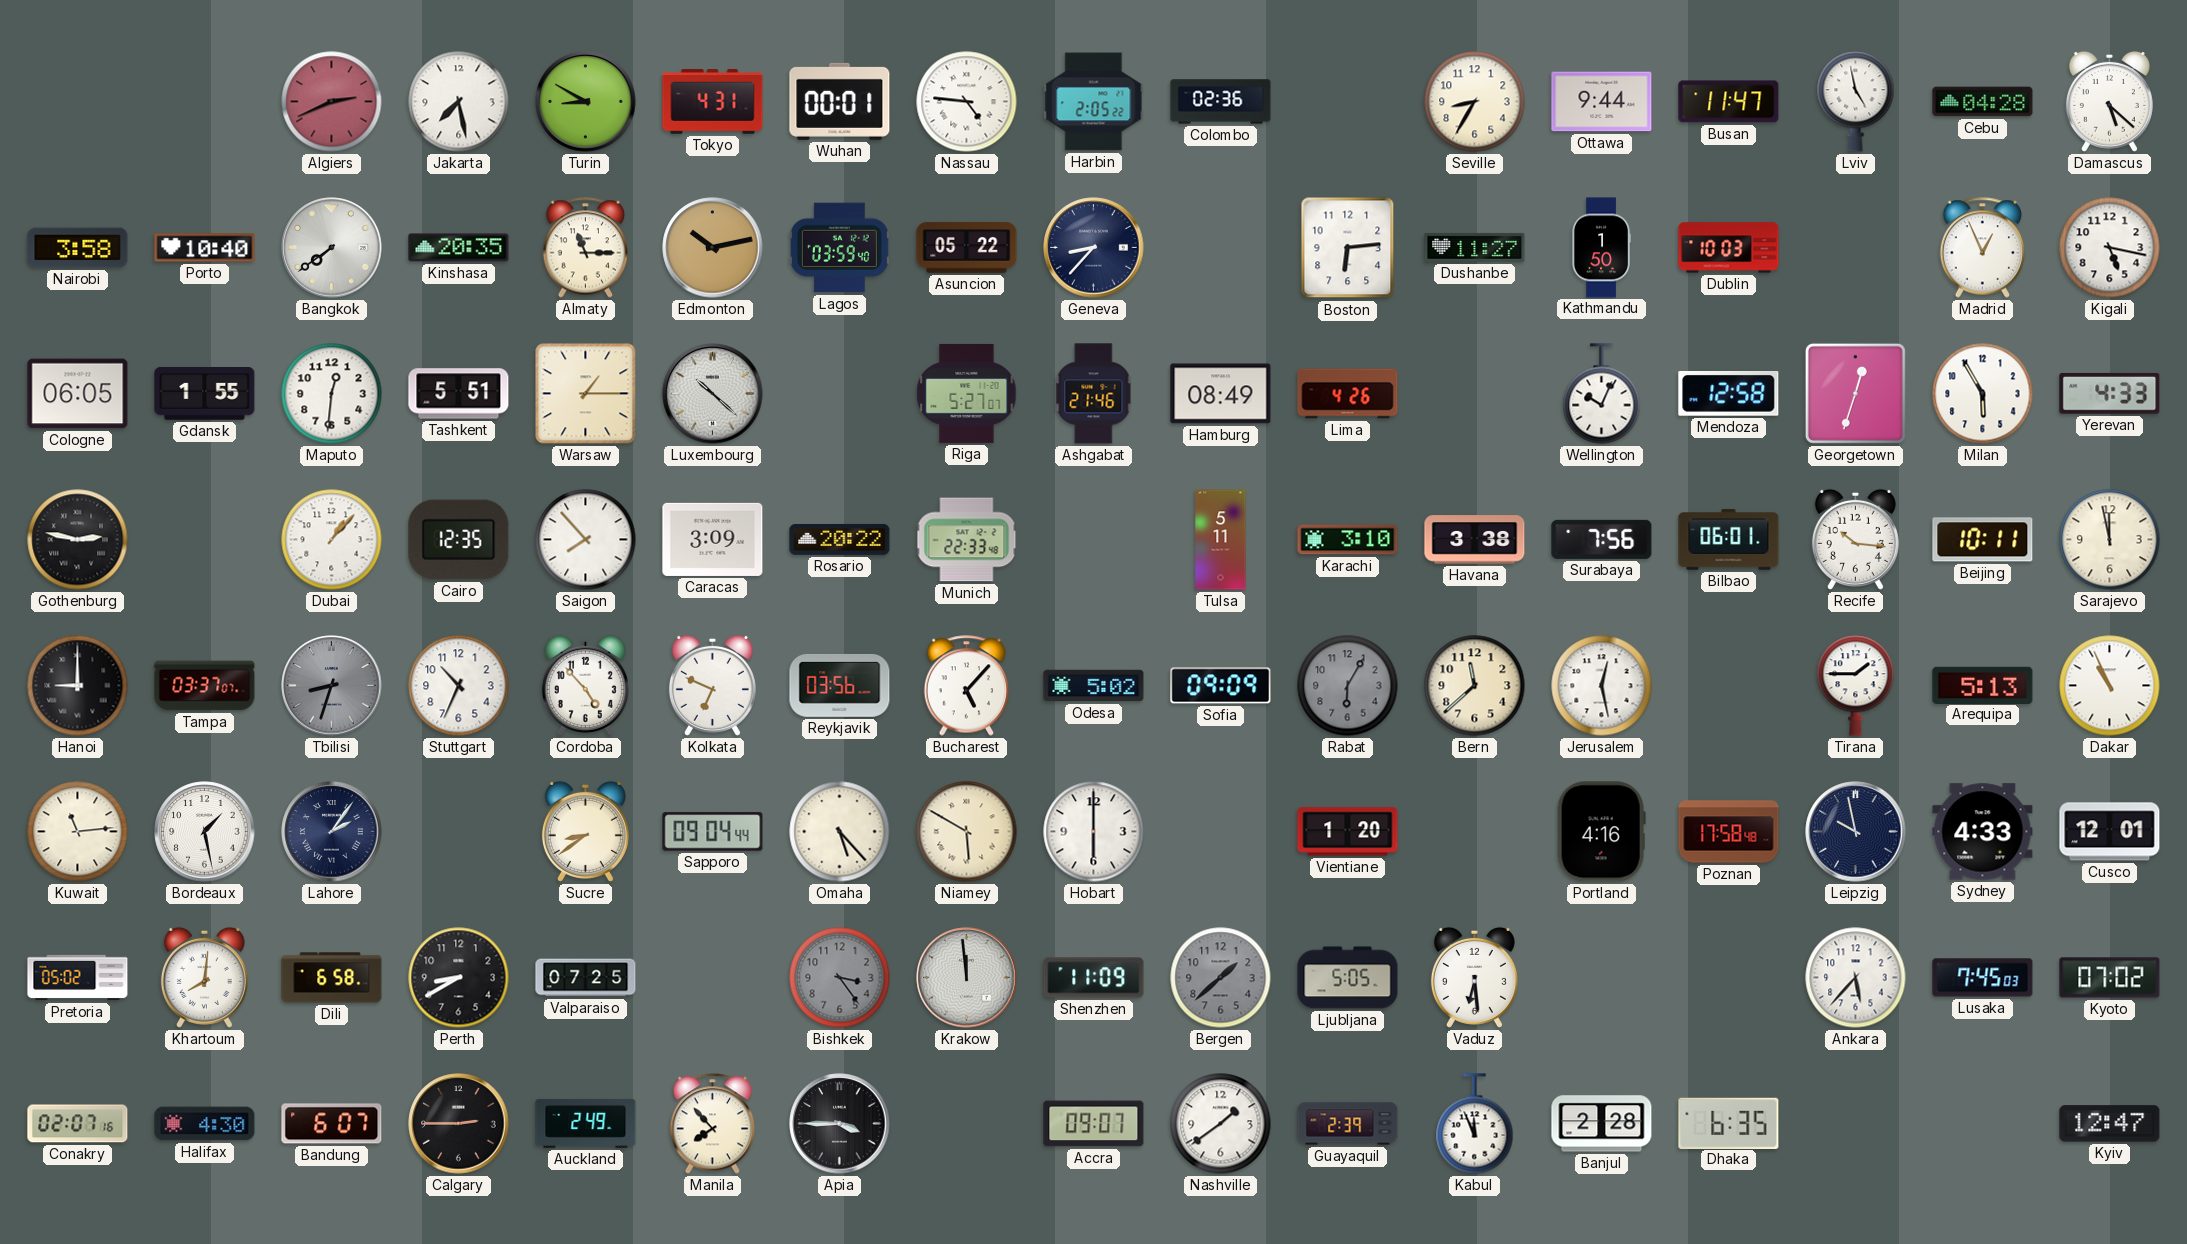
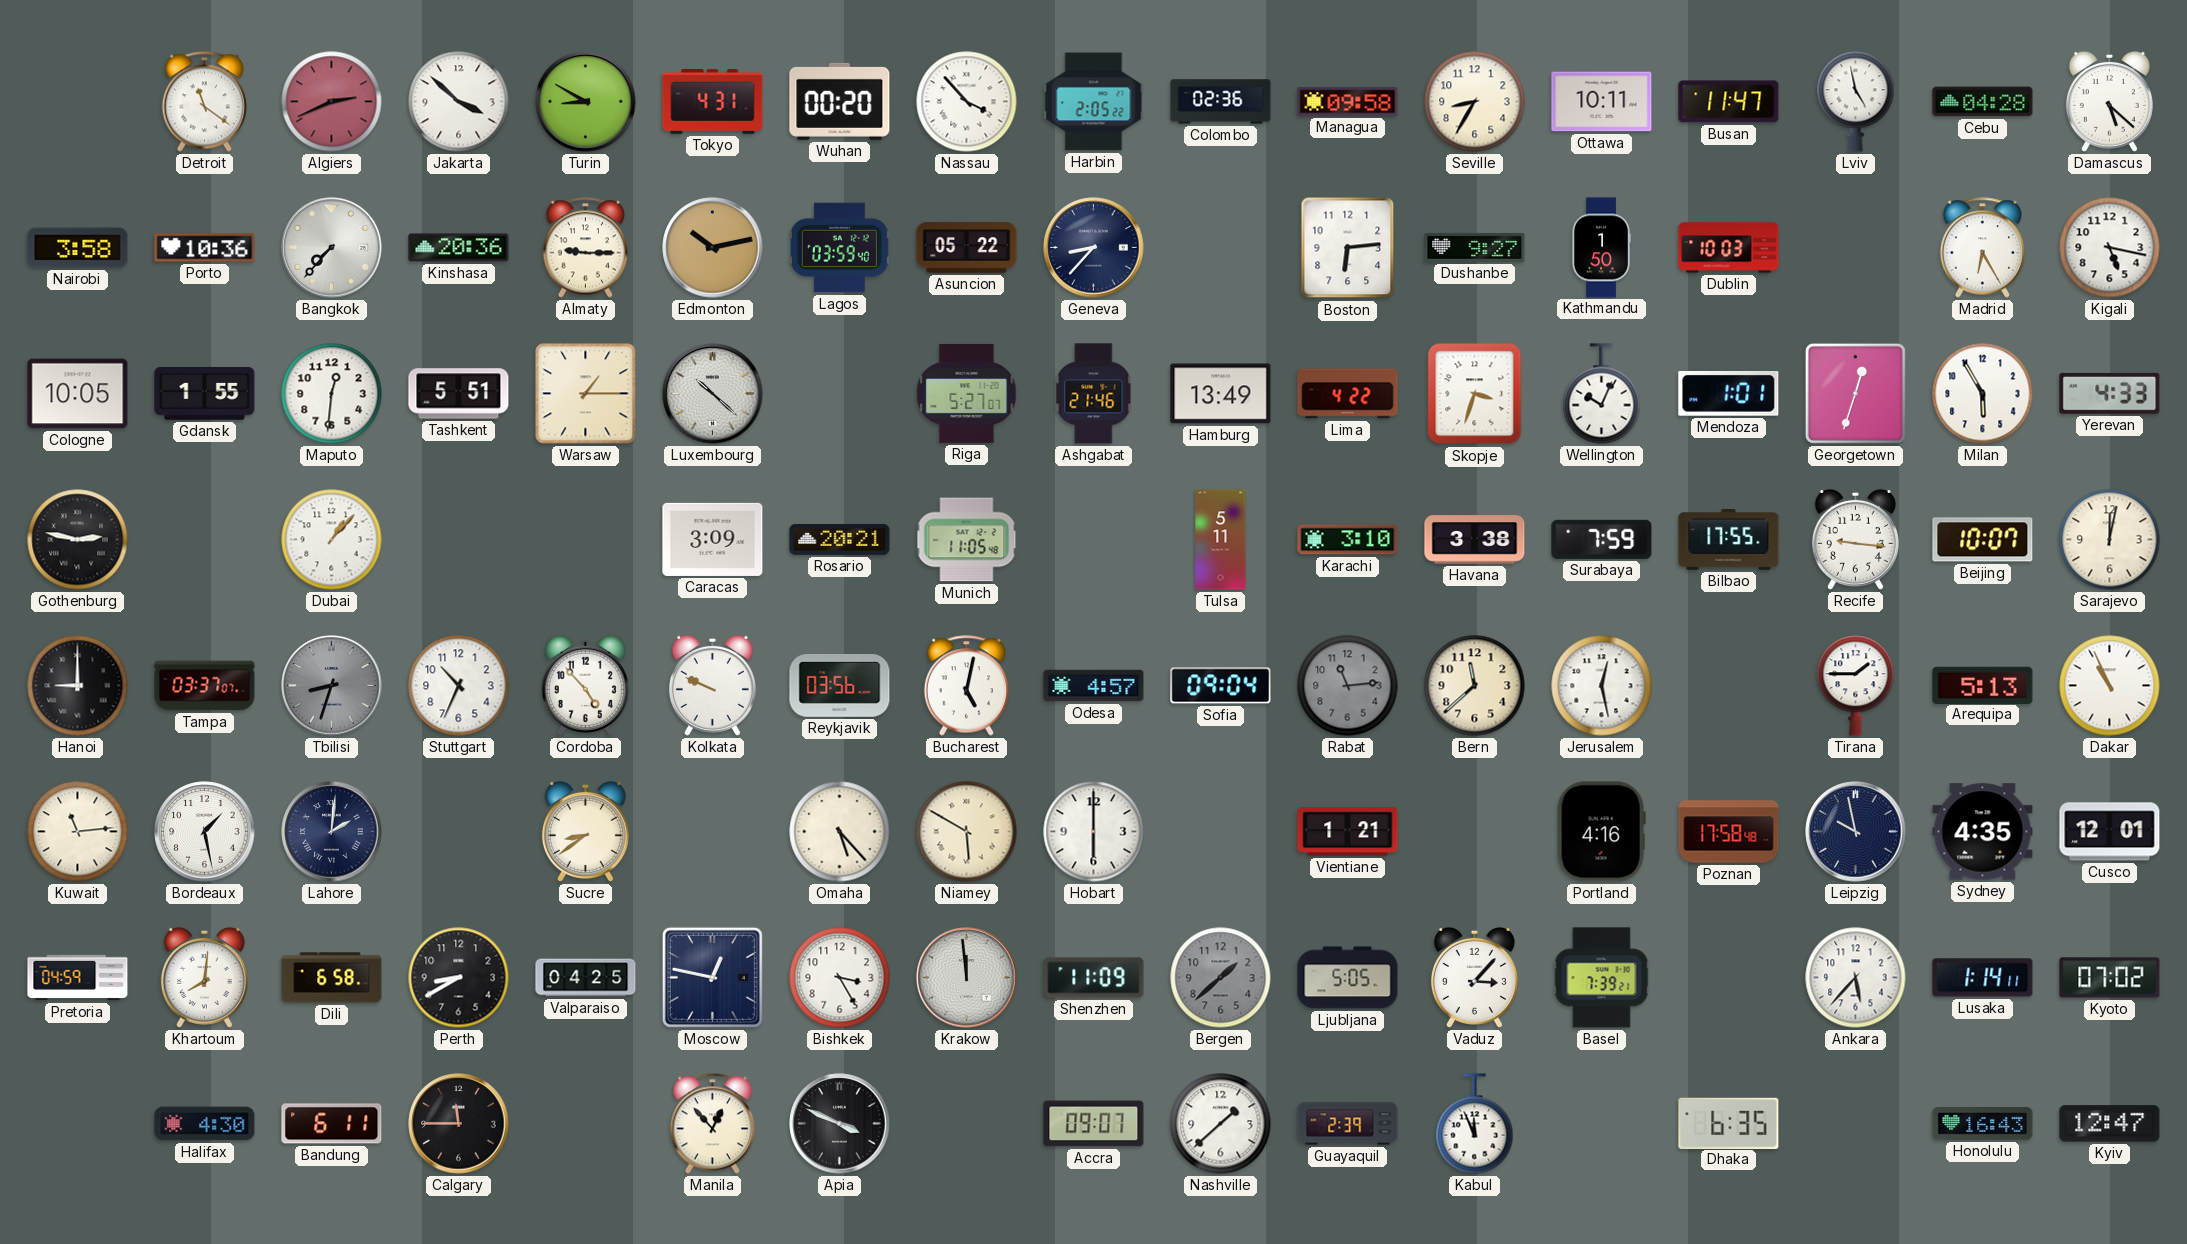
Detroit: none -> 11:21
Jakarta: 7:28 -> 3:52
Wuhan: 00:01 -> 00:20
Nassau: 4:46 -> 3:53
Managua: none -> 09:58
Ottawa: 9:44 -> 10:11
Porto: 10:40 -> 10:36
Bangkok: 7:39 -> 7:37
Kinshasa: 20:35 -> 20:36
Almaty: 11:15 -> 9:15
Dushanbe: 11:27 -> 9:27
Madrid: 12:56 -> 6:25
Cologne: 06:05 -> 10:05
Hamburg: 08:49 -> 13:49
Lima: 4:26 -> 4:22
Skopje: none -> 3:33
Mendoza: 12:58 -> 1:01
Cairo: 12:35 -> none
Saigon: 7:53 -> none
Rosario: 20:22 -> 20:21
Munich: 22:33 -> 11:05
Surabaya: 7:56 -> 7:59
Bilbao: 06:01 -> 17:55
Recife: 10:16 -> 9:16
Beijing: 10:11 -> 10:07
Sarajevo: 11:58 -> 12:02
Kolkata: 6:49 -> 9:49
Bucharest: 5:07 -> 5:02
Odesa: 5:02 -> 4:57
Sofia: 09:09 -> 09:04
Rabat: 6:05 -> 11:14
Lahore: 2:06 -> 2:01
Sapporo: 09:04 -> none
Vientiane: 1:20 -> 1:21
Sydney: 4:33 -> 4:35
Pretoria: 05:02 -> 04:59
Valparaiso: 07:25 -> 04:25
Moscow: none -> 12:47
Bishkek: 3:24 -> 3:25
Bishkek dial: grey -> white
Vaduz: 6:29 -> 3:07
Basel: none -> 7:39
Lusaka: 7:45 -> 1:14
Conakry: 02:07 -> none
Bandung: 6:07 -> 6:11
Calgary: 2:45 -> 11:45
Auckland: 2:49 -> none
Manila: 7:53 -> 12:53
Apia: 3:45 -> 3:49
Nashville: 1:39 -> 1:38
Banjul: 2:28 -> none
Honolulu: none -> 16:43
